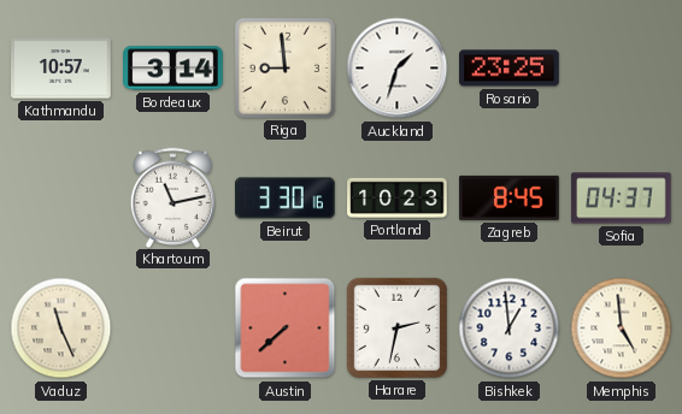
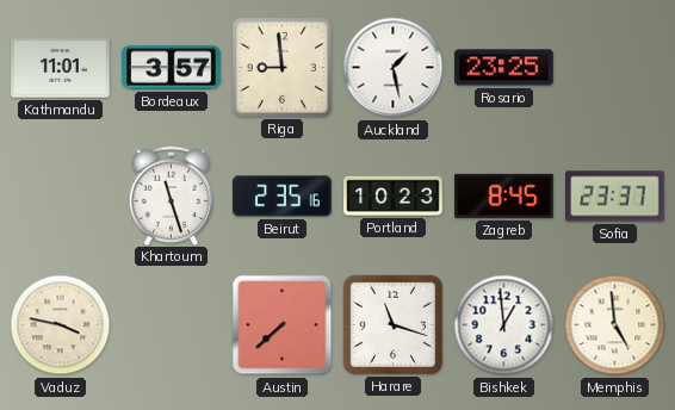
Kathmandu: 10:57 -> 11:01
Bordeaux: 3:14 -> 3:57
Auckland: 1:33 -> 1:28
Khartoum: 11:13 -> 11:27
Beirut: 3:30 -> 2:35
Sofia: 04:37 -> 23:37
Vaduz: 11:26 -> 3:47
Harare: 2:32 -> 11:18
